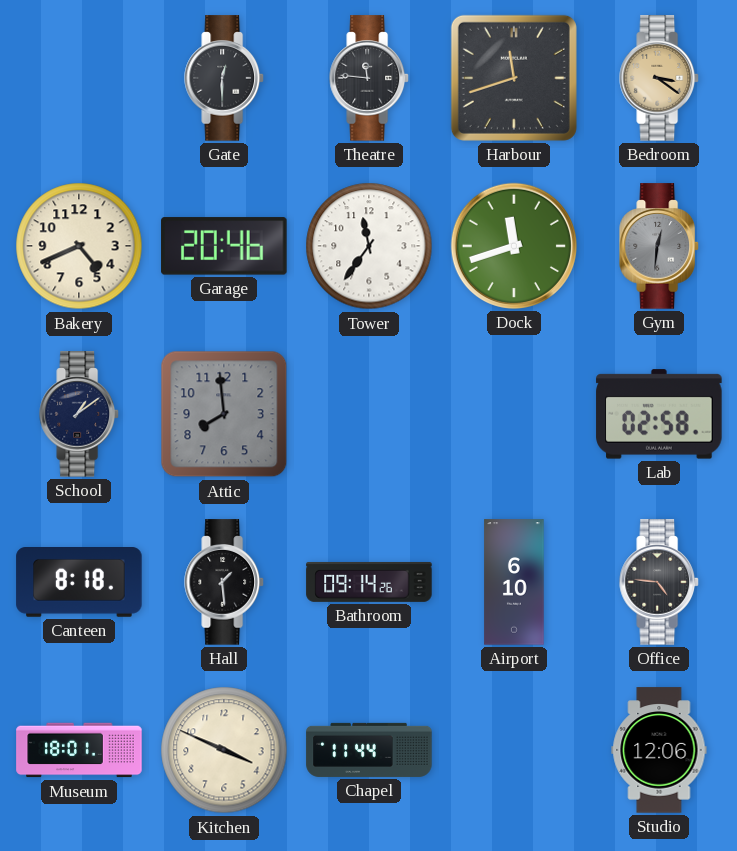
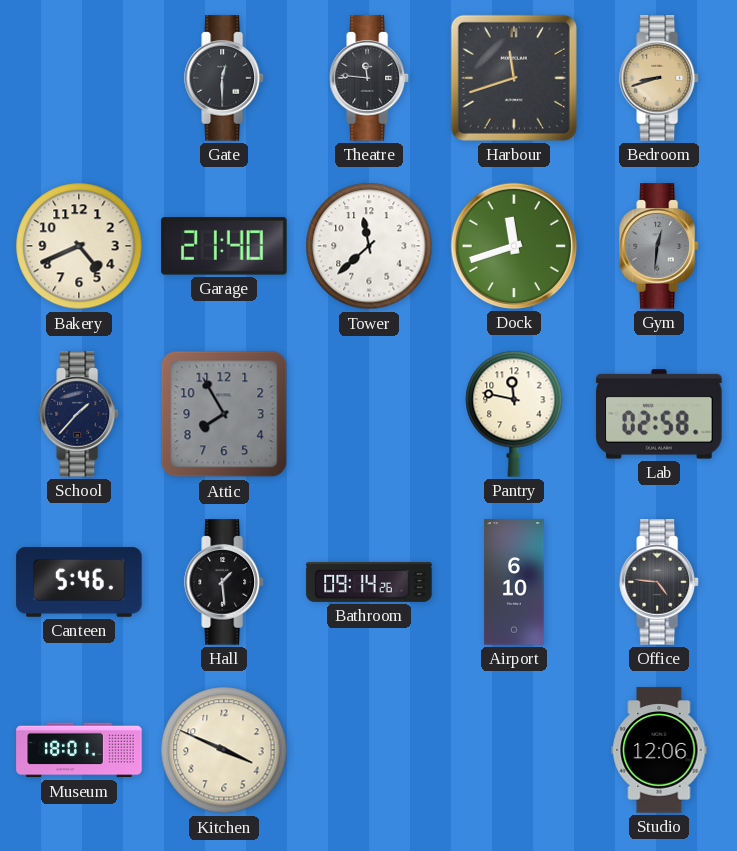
Bedroom: 3:21 -> 8:42
Garage: 20:46 -> 21:40
Tower: 11:36 -> 11:38
School: 1:09 -> 1:37
Attic: 7:59 -> 7:55
Pantry: none -> 11:47
Canteen: 8:18 -> 5:46
Chapel: 11:44 -> none
